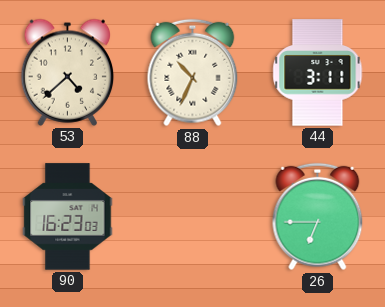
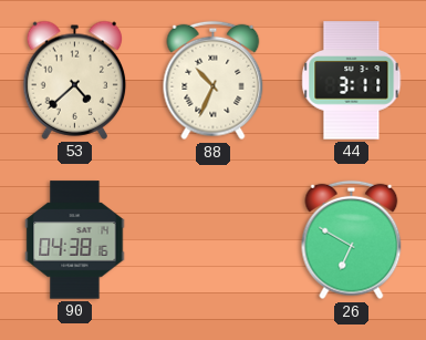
90: 16:23 -> 04:38
26: 6:45 -> 6:50
